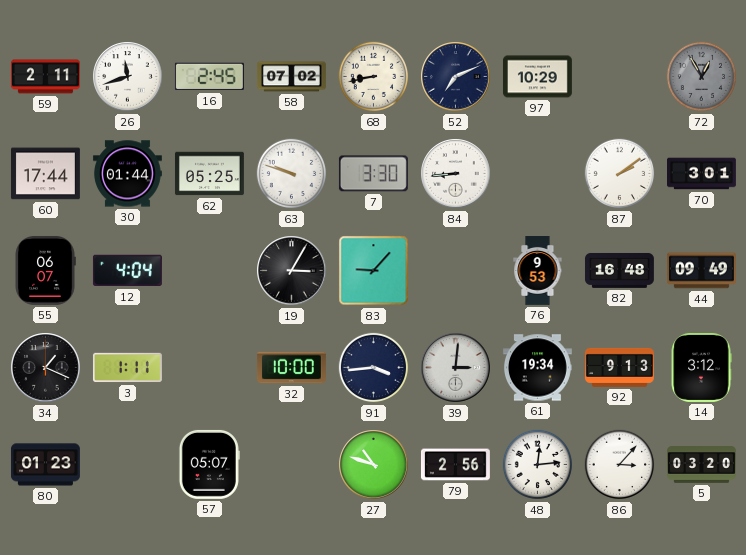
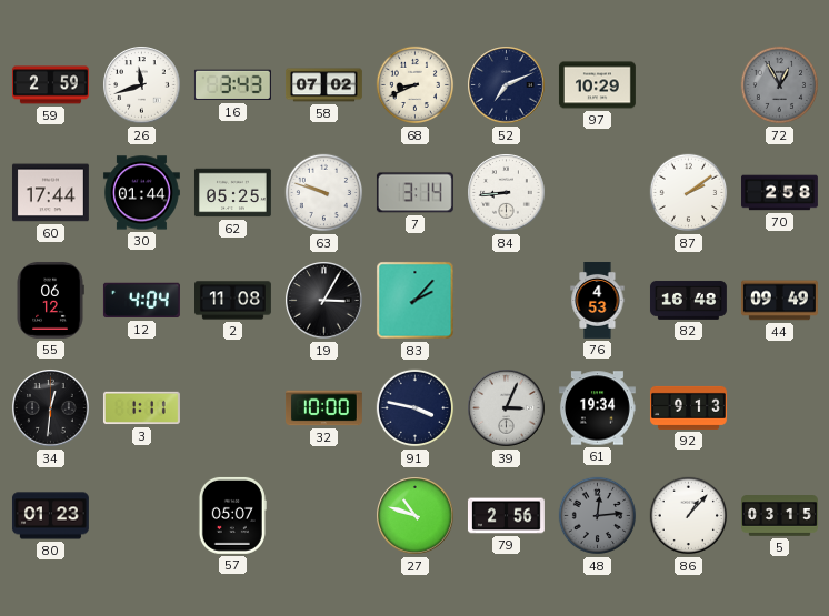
59: 2:11 -> 2:59
16: 2:45 -> 3:43
68: 8:43 -> 8:41
7: 3:30 -> 3:14
70: 3:01 -> 2:58
55: 06:07 -> 06:12
2: none -> 11:08
83: 9:07 -> 2:07
76: 9:53 -> 4:53
34: 1:19 -> 12:31
91: 3:44 -> 3:47
39: 3:01 -> 3:04
14: 3:12 -> none
48 dial: white -> grey
86: 3:07 -> 1:07
5: 03:20 -> 03:15
